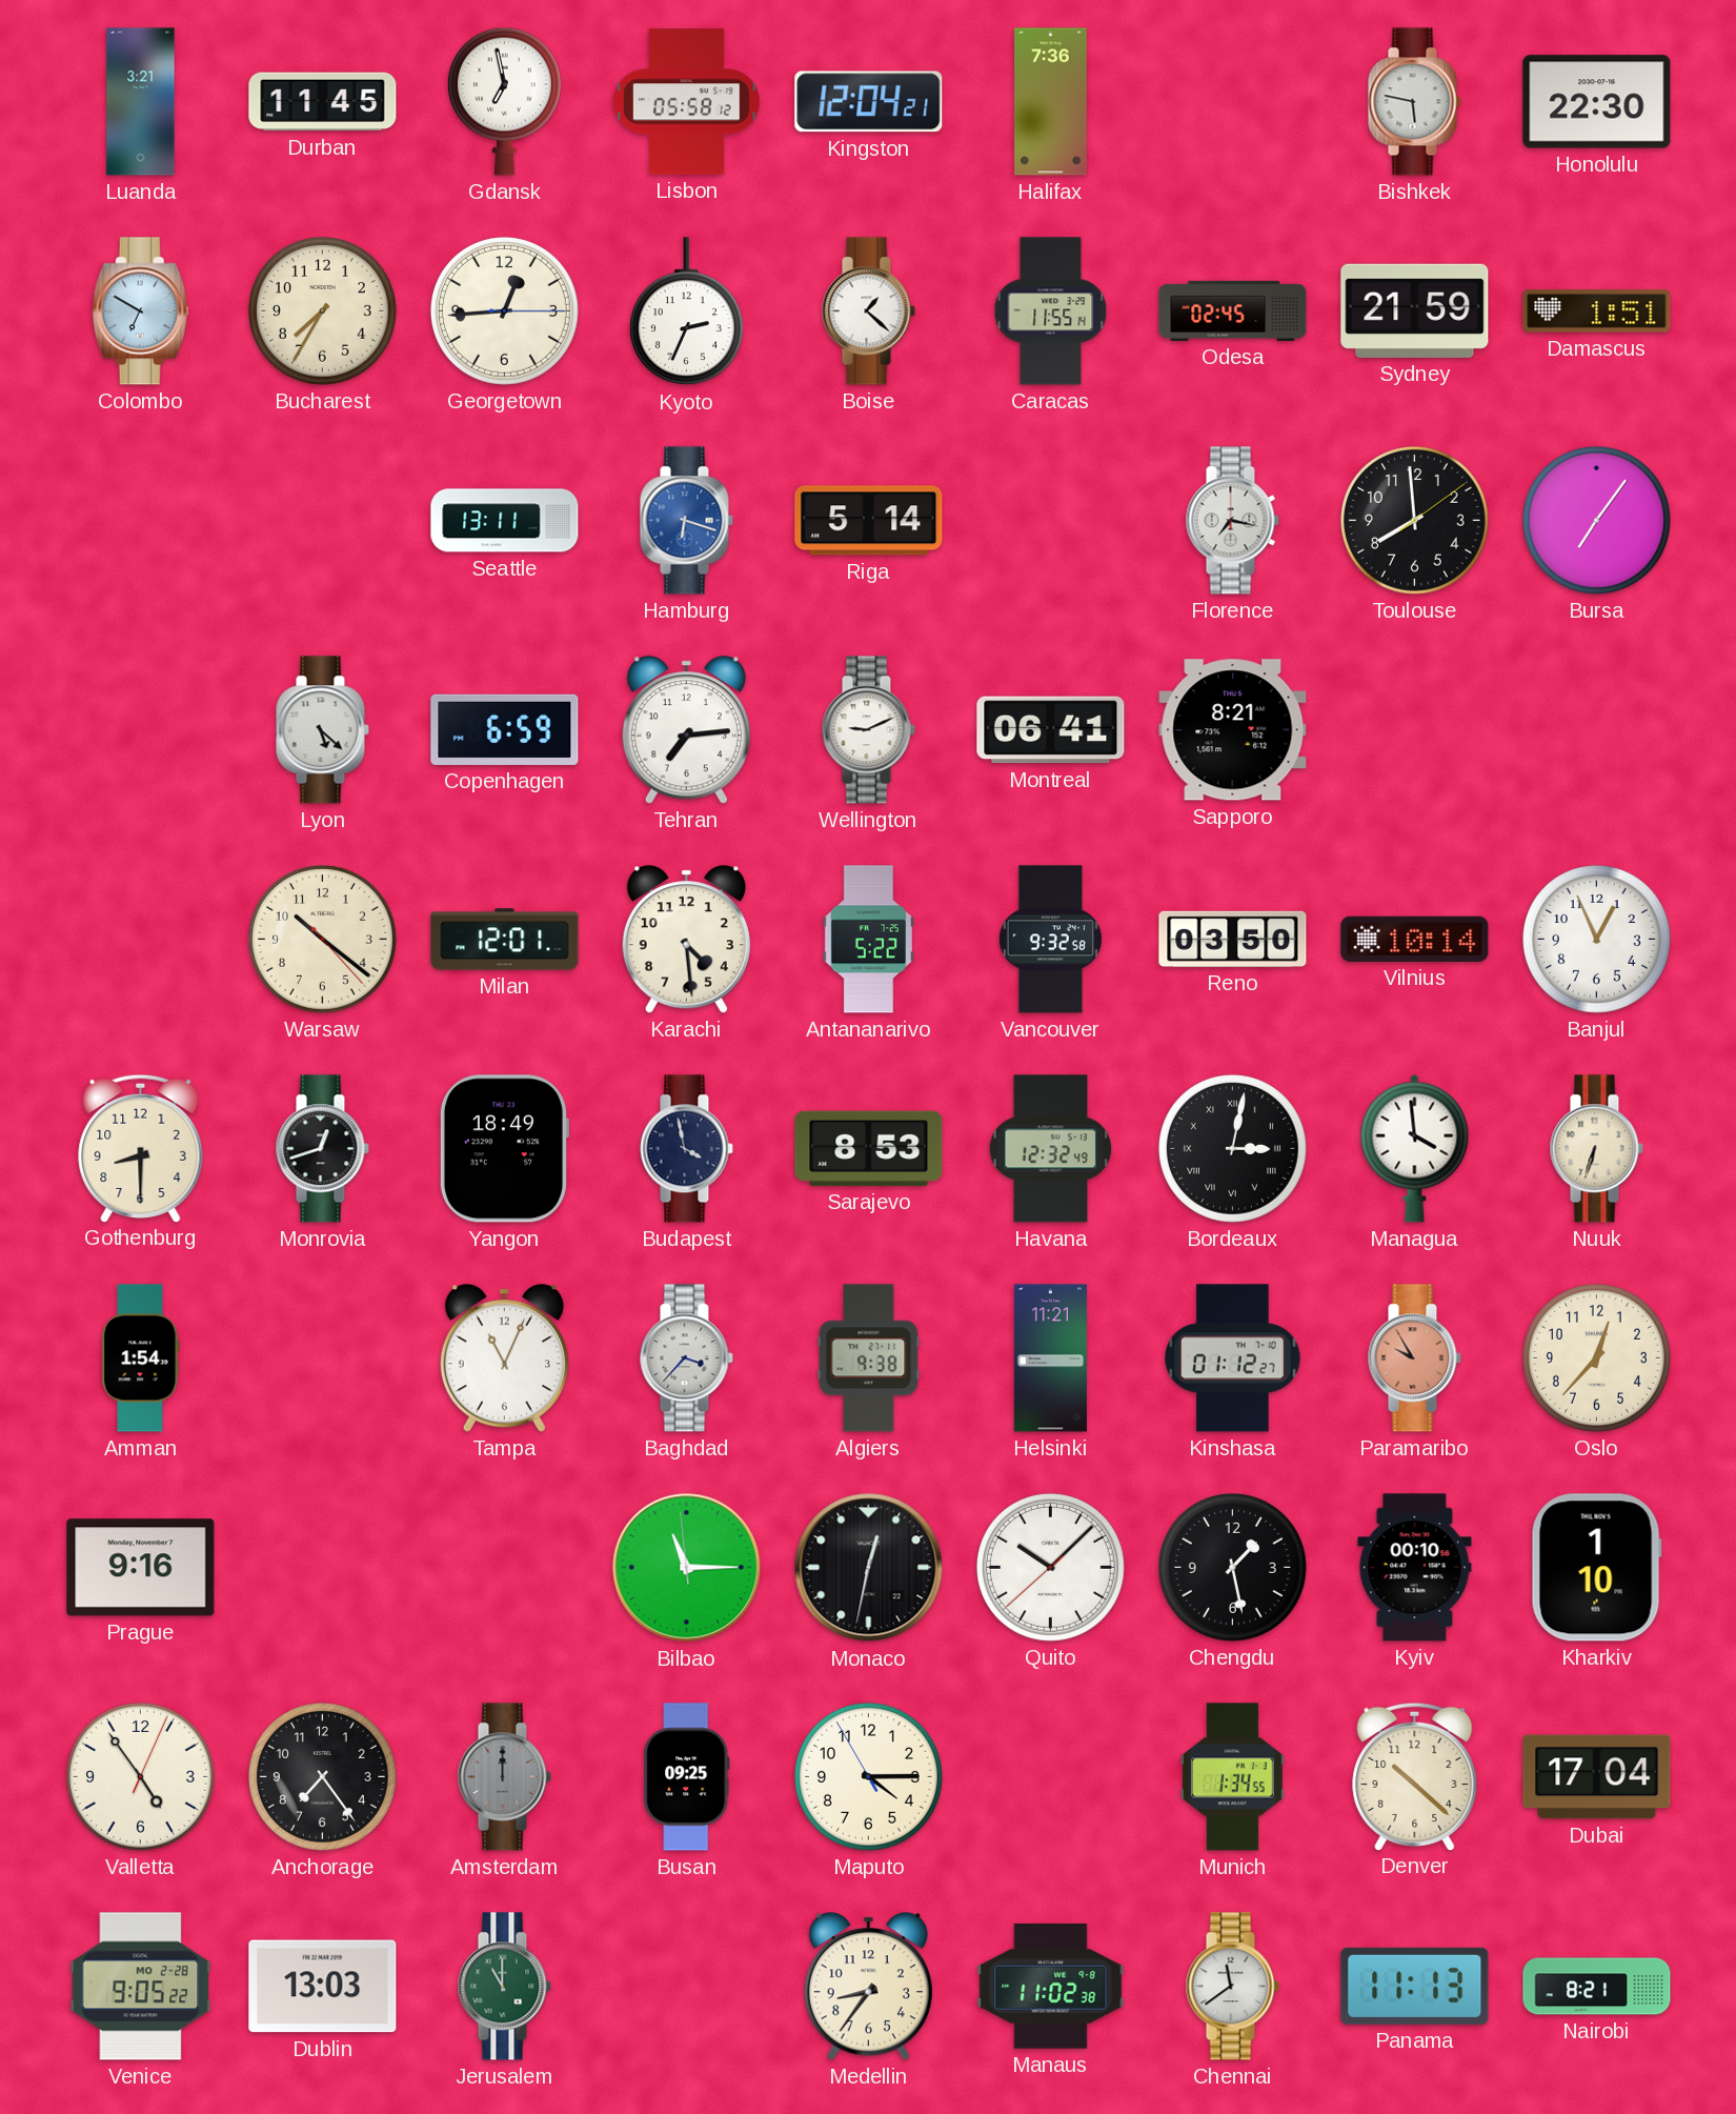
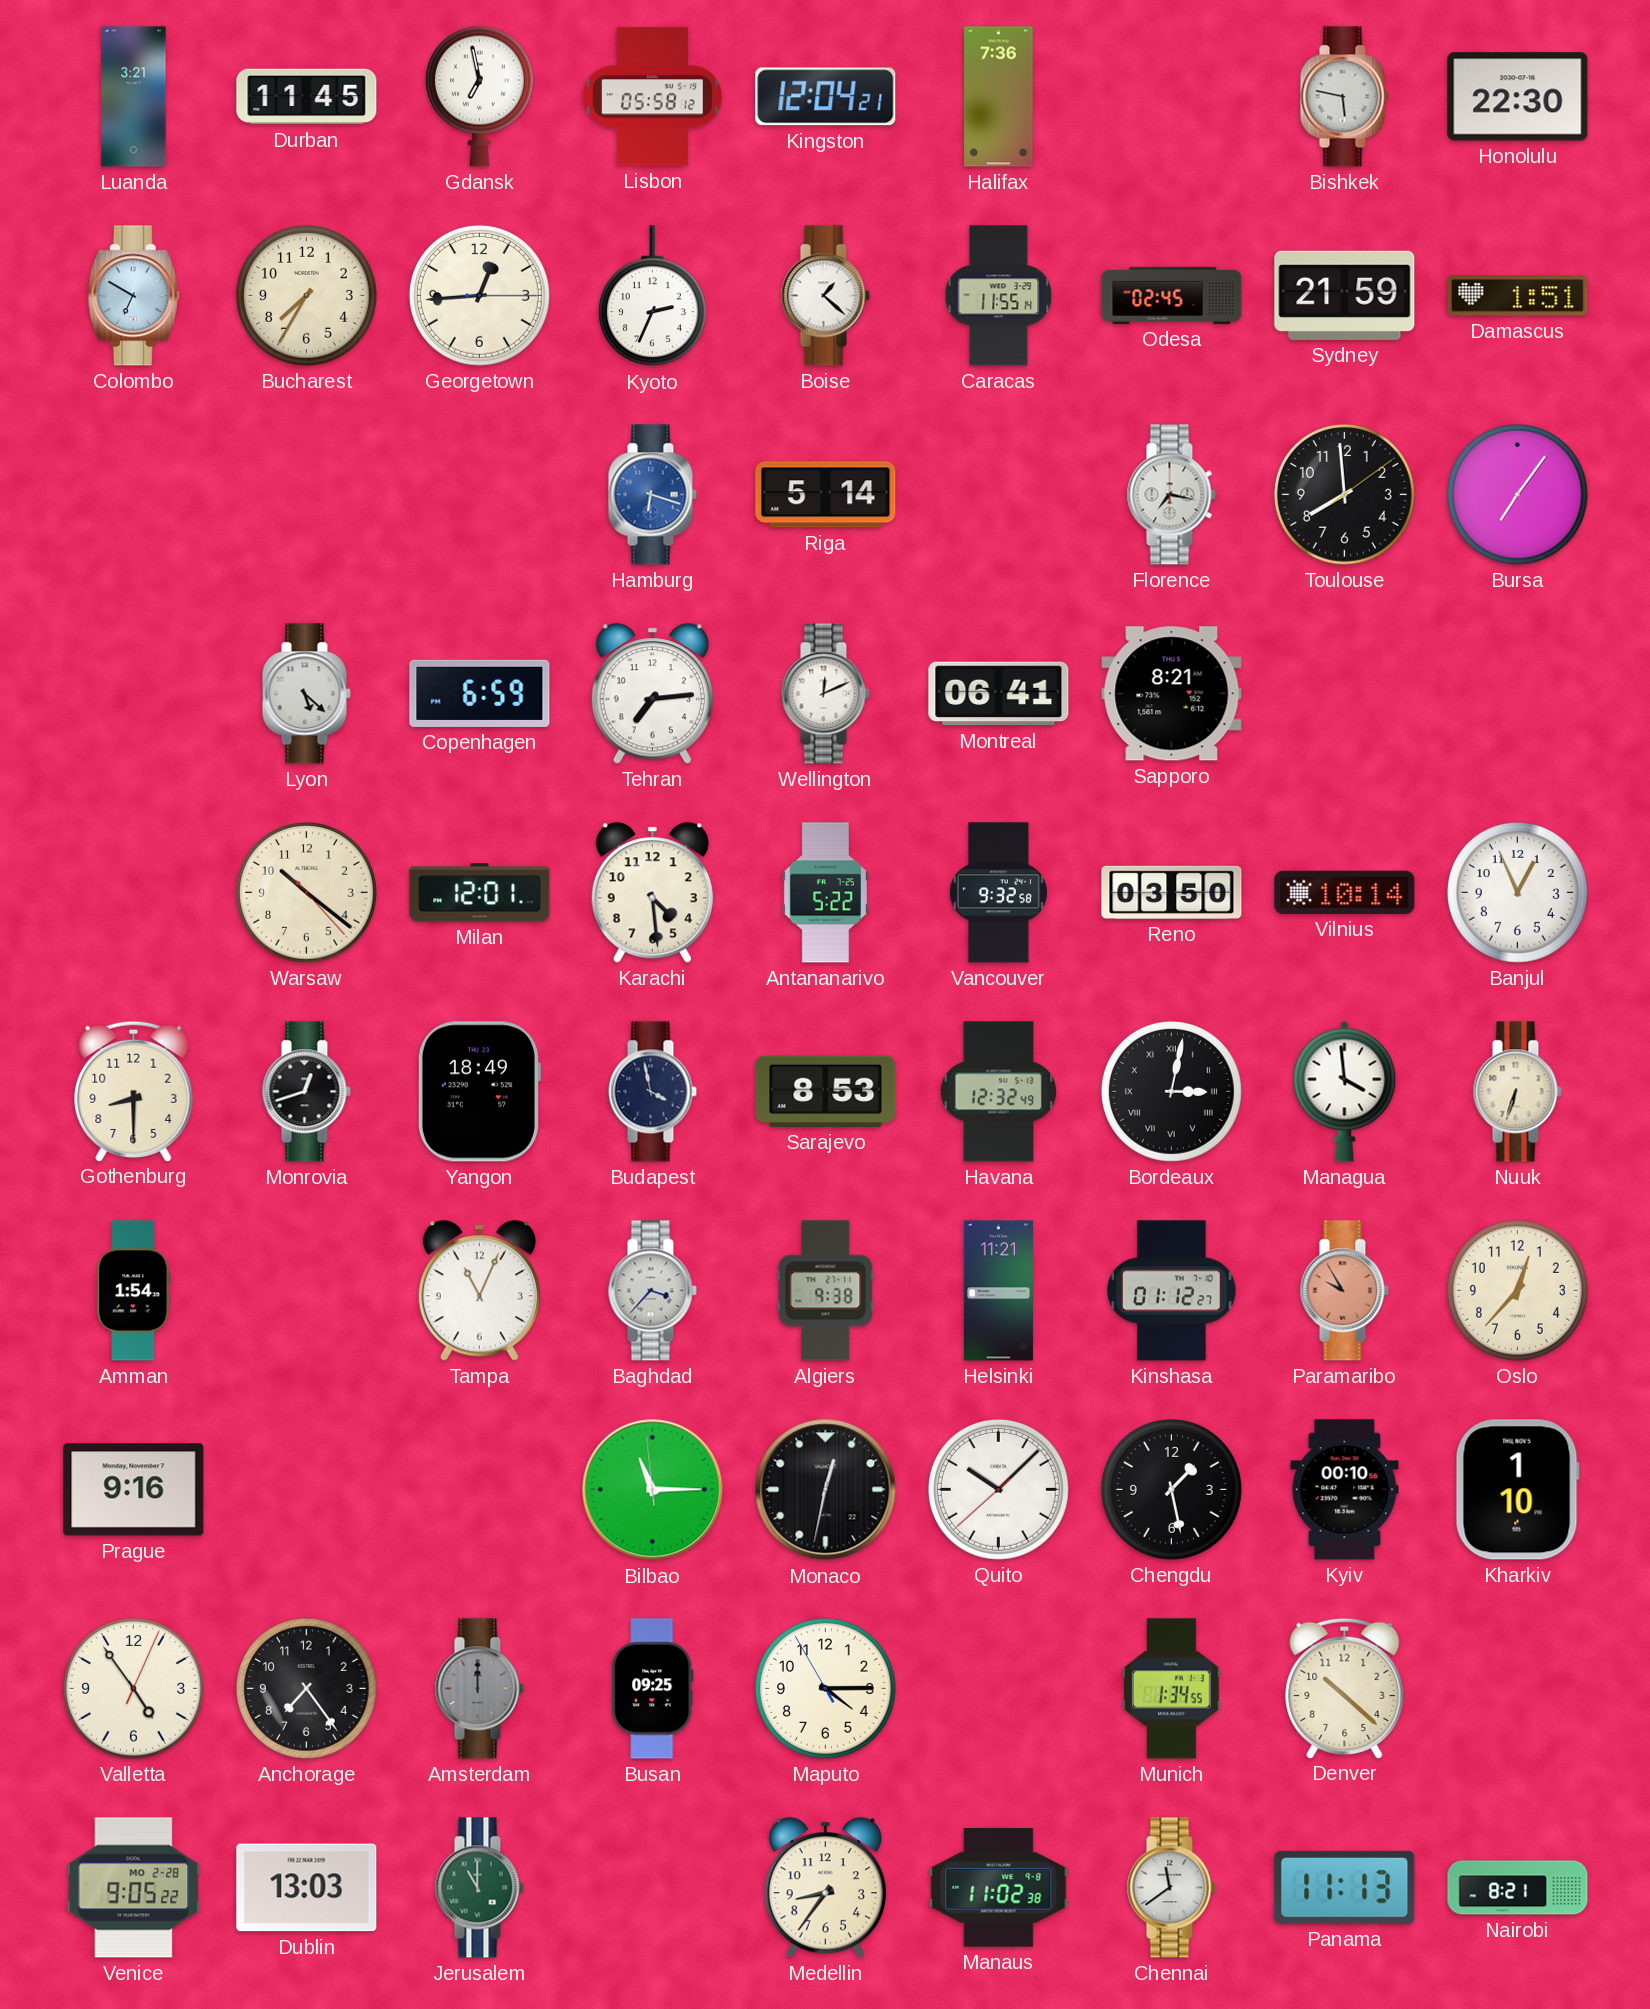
Seattle: 13:11 -> none
Wellington: 9:11 -> 12:11
Dubai: 17:04 -> none
